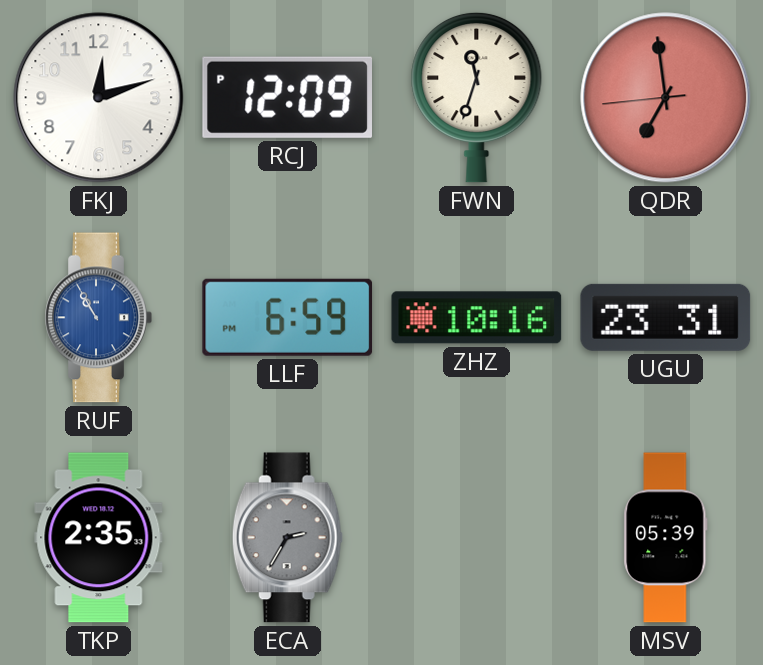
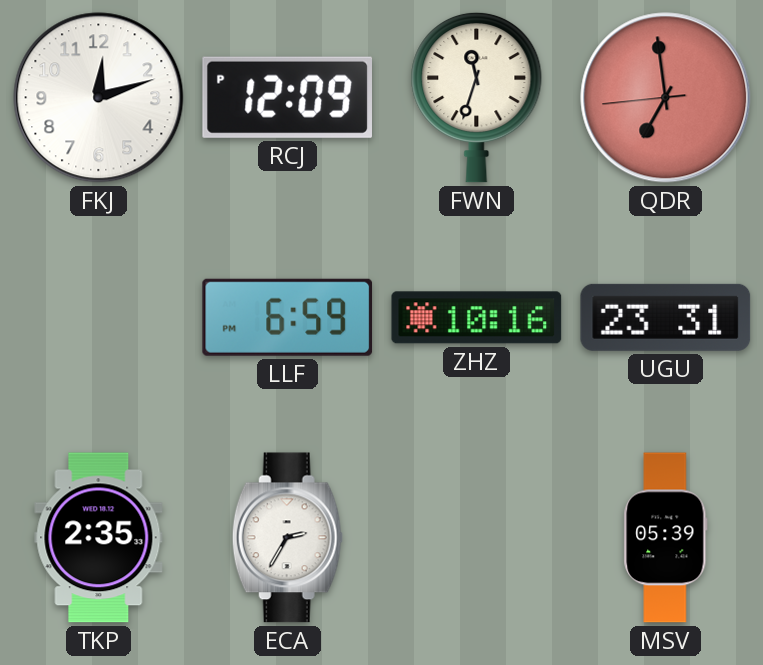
RUF: 10:55 -> none
ECA dial: grey -> white
